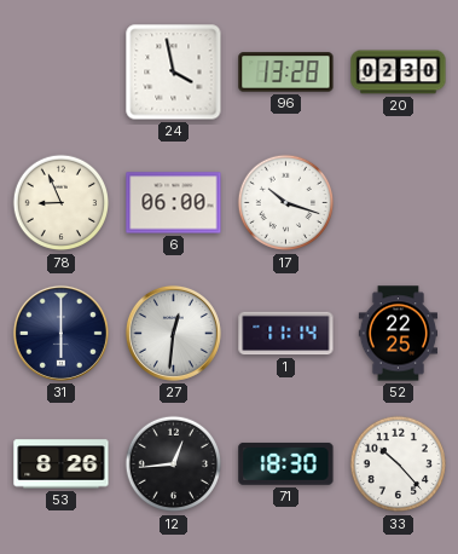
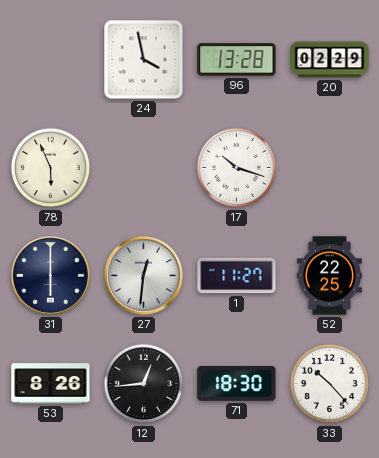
20: 02:30 -> 02:29
78: 8:56 -> 5:56
6: 06:00 -> none
1: 11:14 -> 11:27
